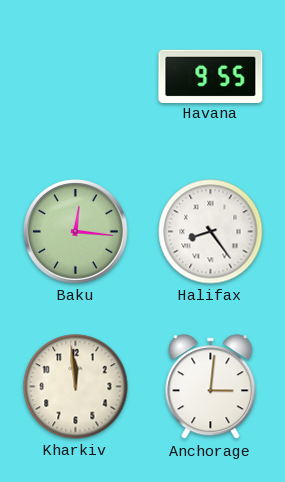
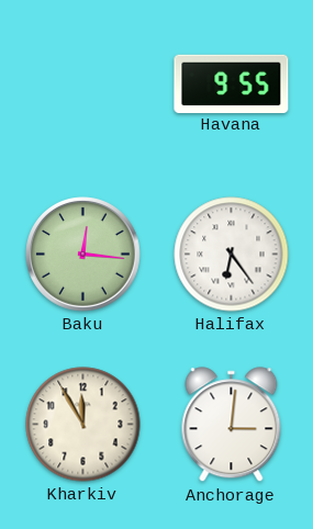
Halifax: 8:24 -> 6:24
Kharkiv: 11:59 -> 11:55
